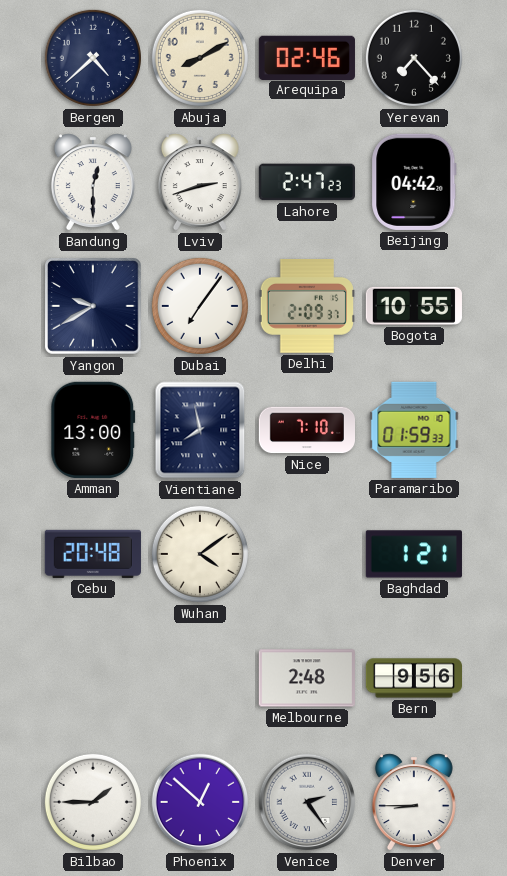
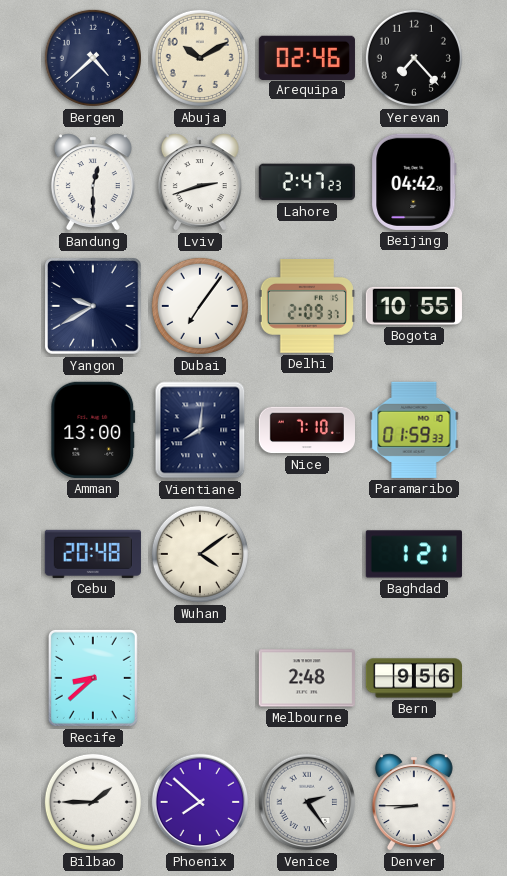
Abuja: 8:10 -> 10:10
Vientiane: 7:58 -> 8:01
Recife: none -> 8:38
Phoenix: 12:52 -> 7:52
